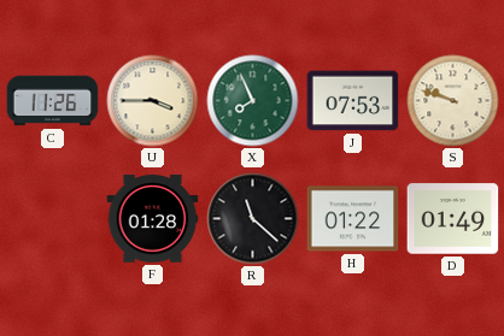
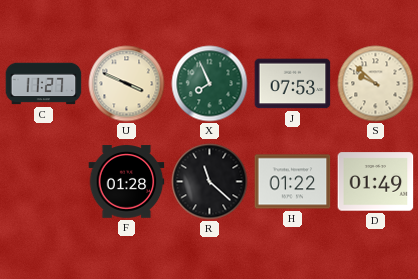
C: 11:26 -> 11:27
U: 3:45 -> 3:49
S: 9:48 -> 9:52
